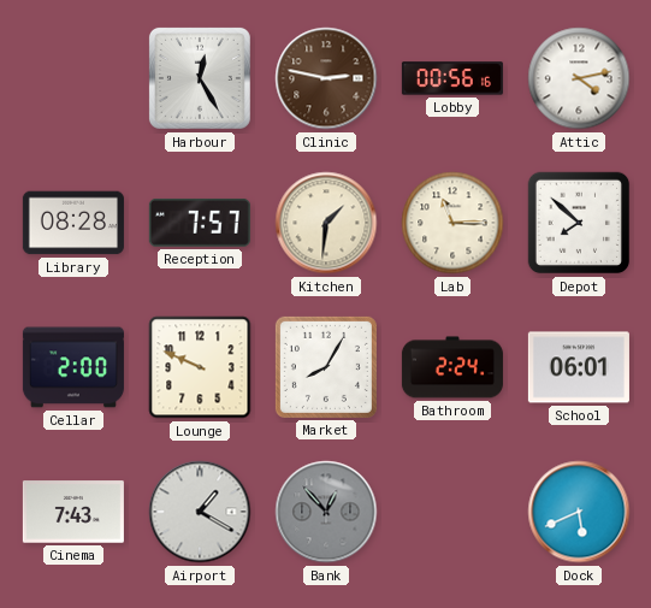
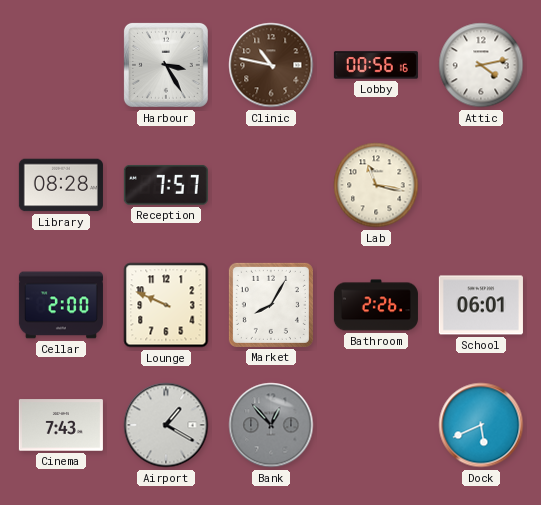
Harbour: 12:25 -> 3:25
Clinic: 2:47 -> 10:47
Kitchen: 1:31 -> none
Lab: 11:15 -> 11:17
Depot: 7:52 -> none
Bathroom: 2:24 -> 2:26
